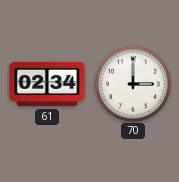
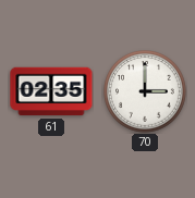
61: 02:34 -> 02:35
